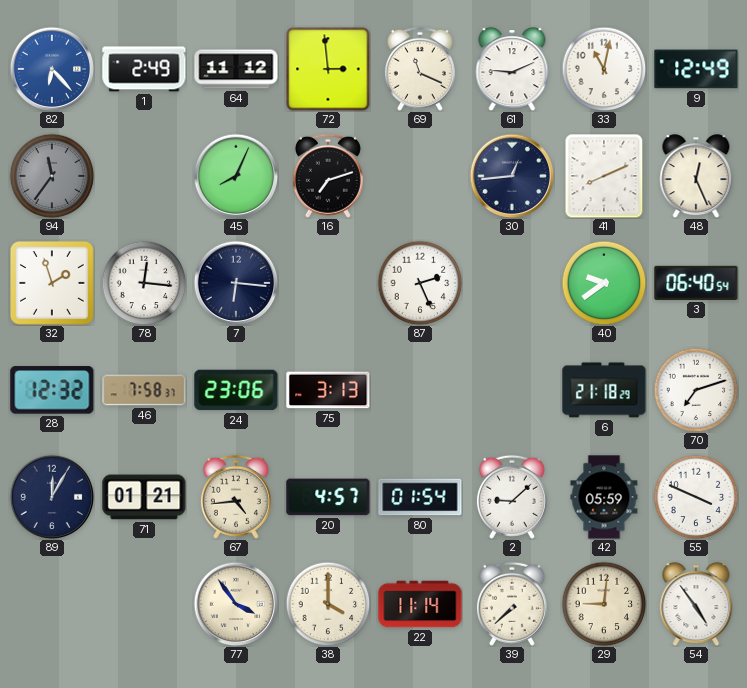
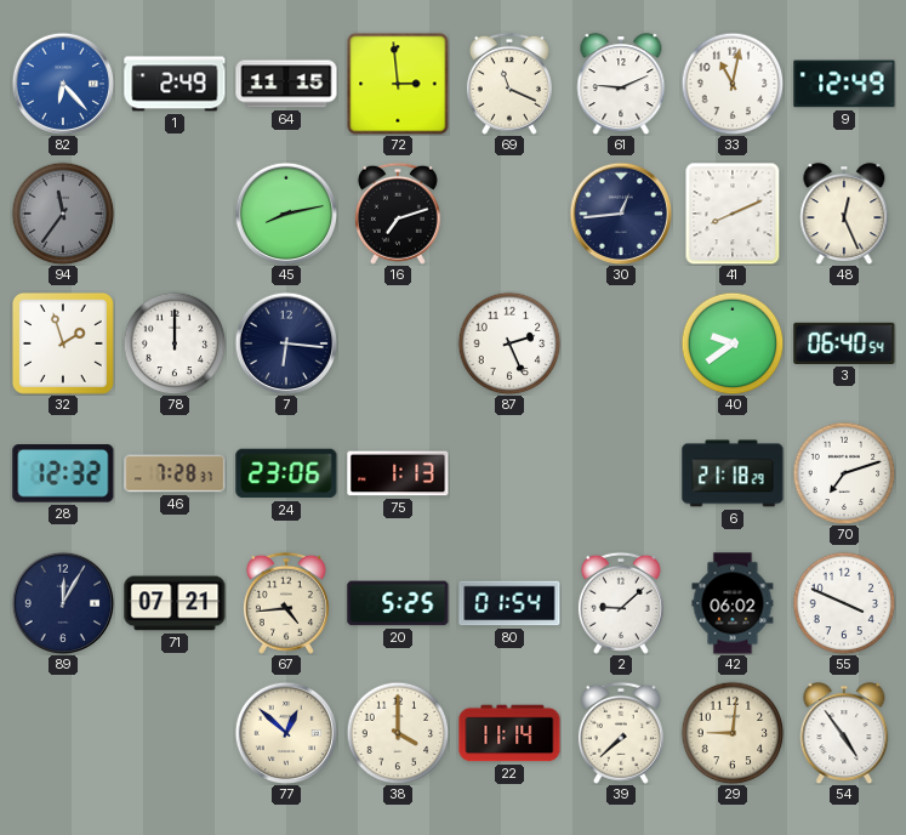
64: 11:12 -> 11:15
45: 8:04 -> 8:13
78: 12:16 -> 12:00
46: 7:58 -> 7:28
75: 3:13 -> 1:13
71: 01:21 -> 07:21
20: 4:57 -> 5:25
42: 05:59 -> 06:02
77: 3:54 -> 12:52
